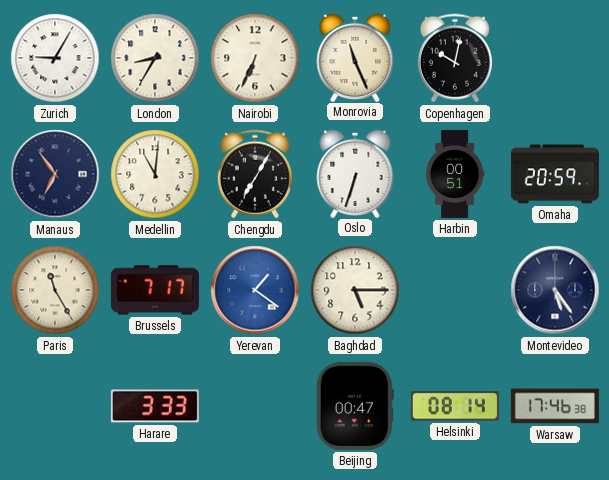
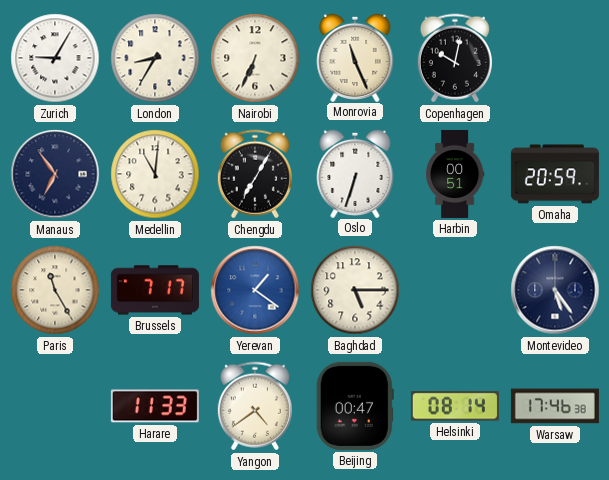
Harare: 3:33 -> 11:33
Yangon: none -> 4:39
